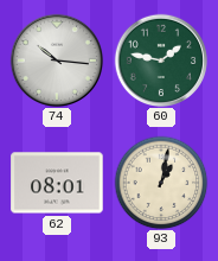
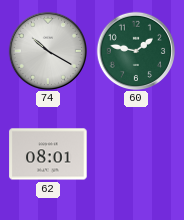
74: 10:16 -> 10:20
93: 1:02 -> none
